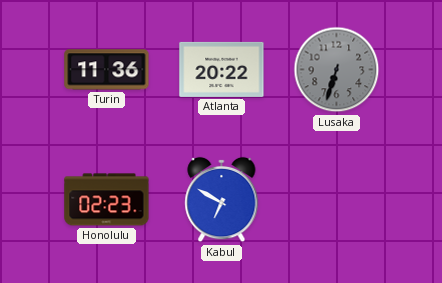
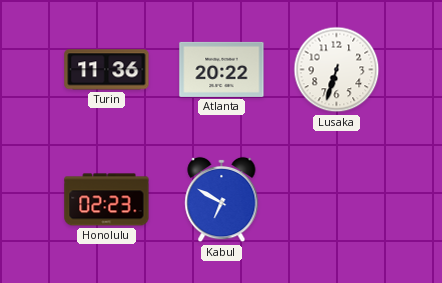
Lusaka dial: grey -> white
